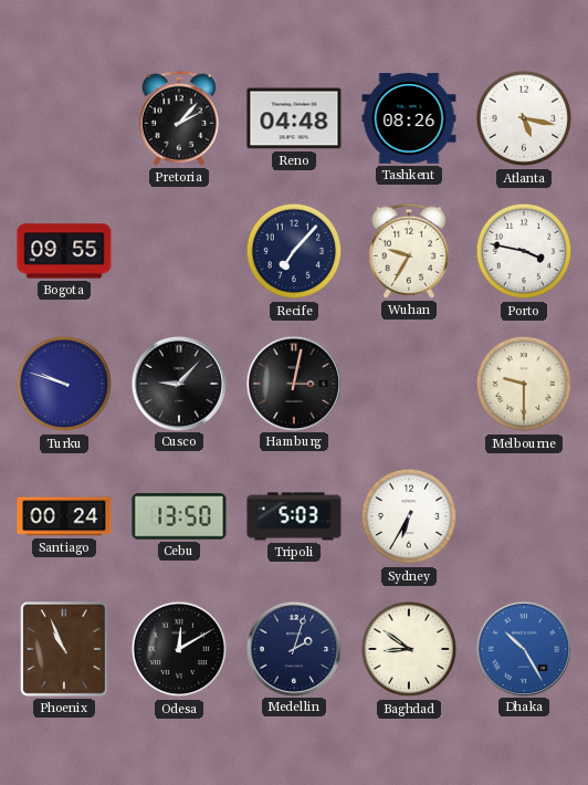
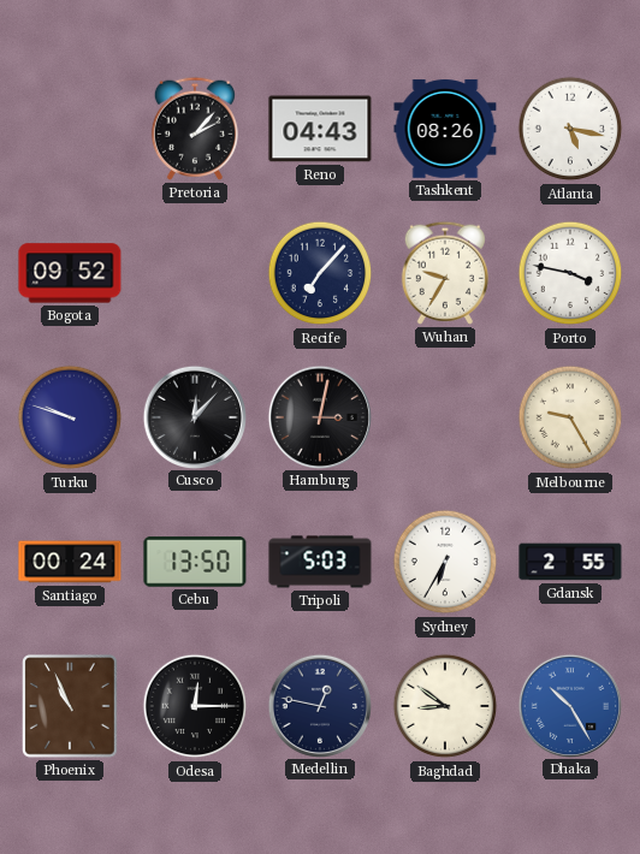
Reno: 04:48 -> 04:43
Bogota: 09:55 -> 09:52
Cusco: 9:07 -> 12:07
Melbourne: 9:30 -> 9:25
Gdansk: none -> 2:55
Odesa: 12:10 -> 12:15
Medellin: 2:03 -> 12:47
